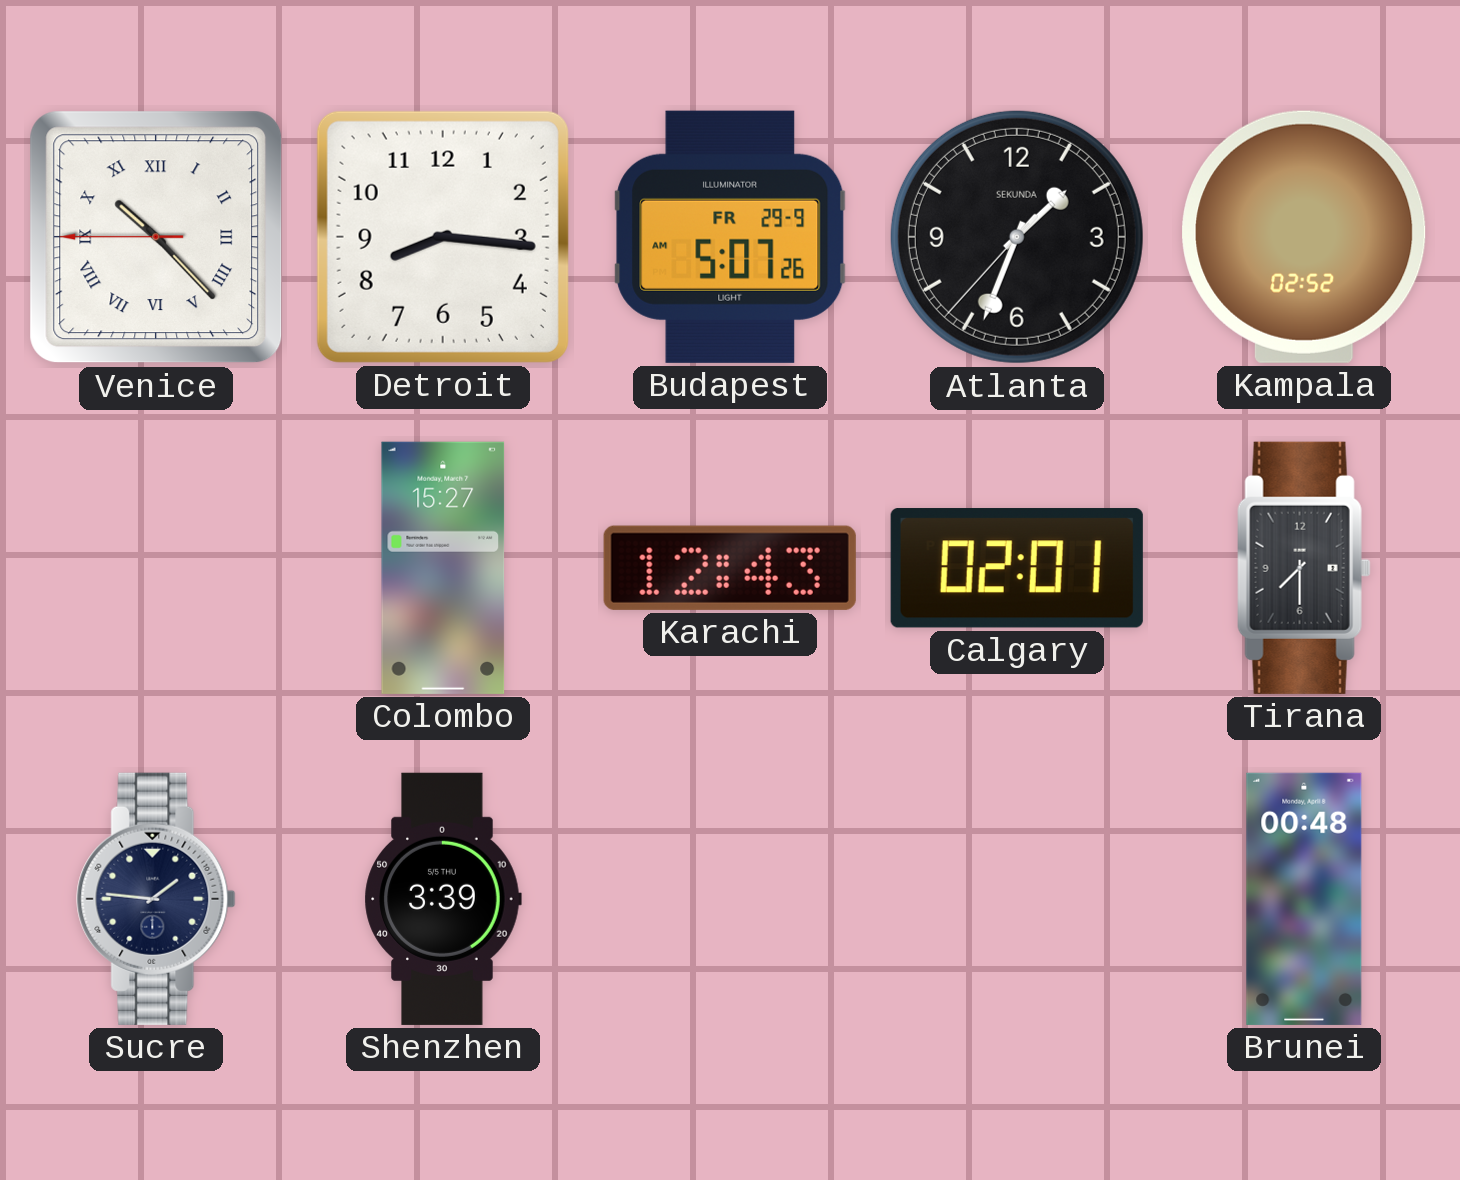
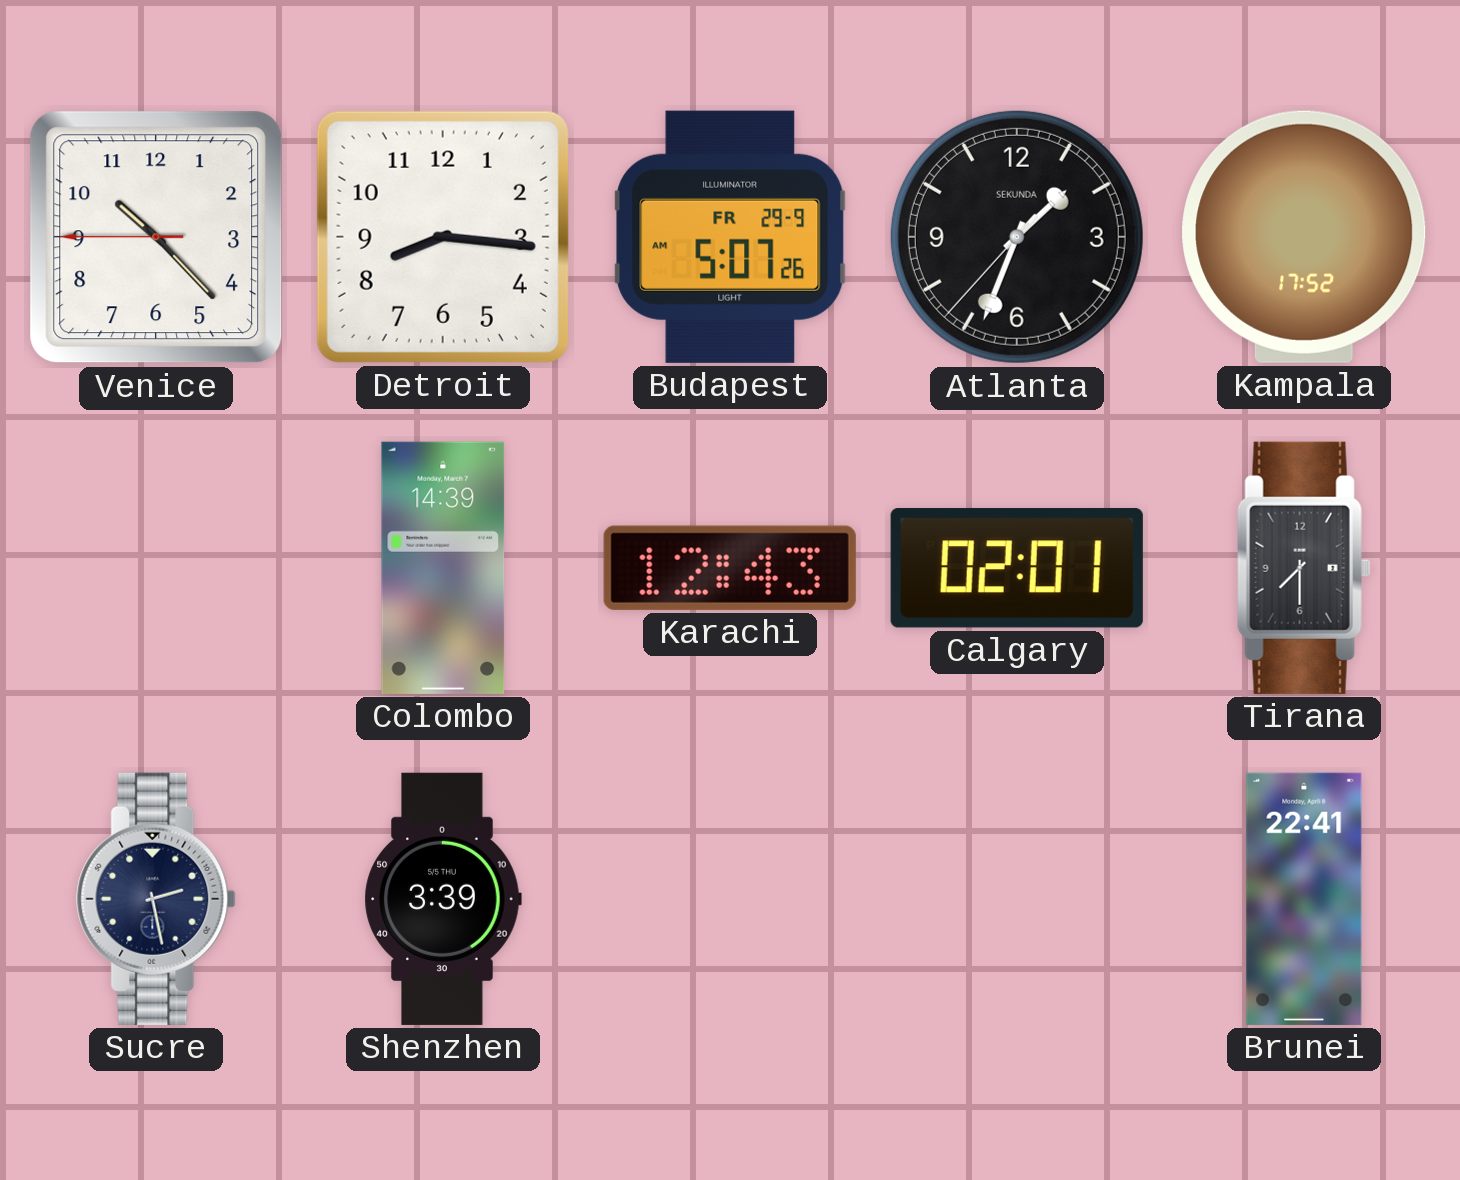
Venice numerals: Roman -> Arabic
Kampala: 02:52 -> 17:52
Colombo: 15:27 -> 14:39
Sucre: 1:46 -> 2:28
Brunei: 00:48 -> 22:41
